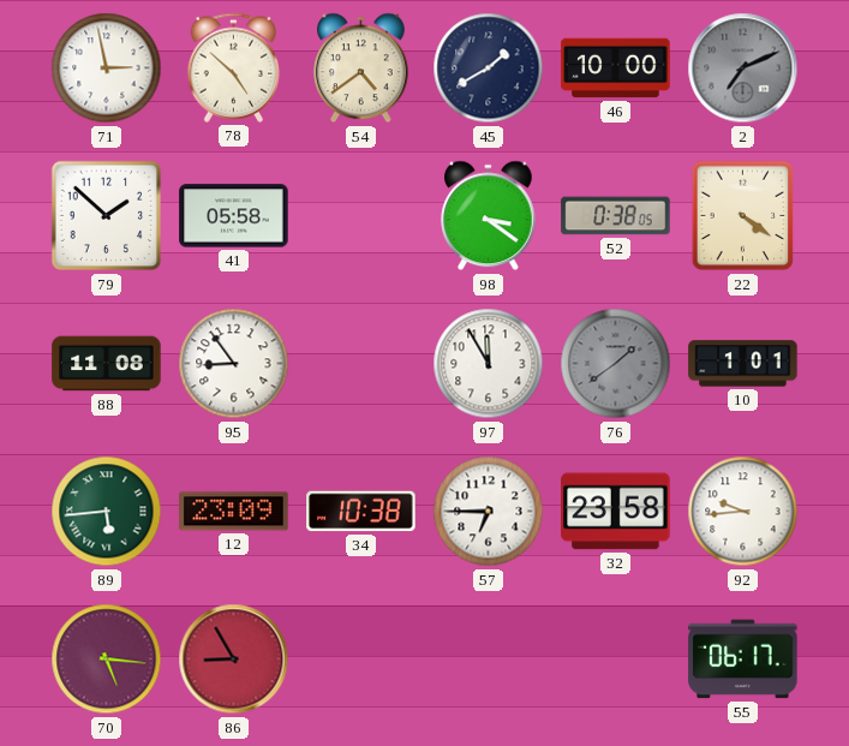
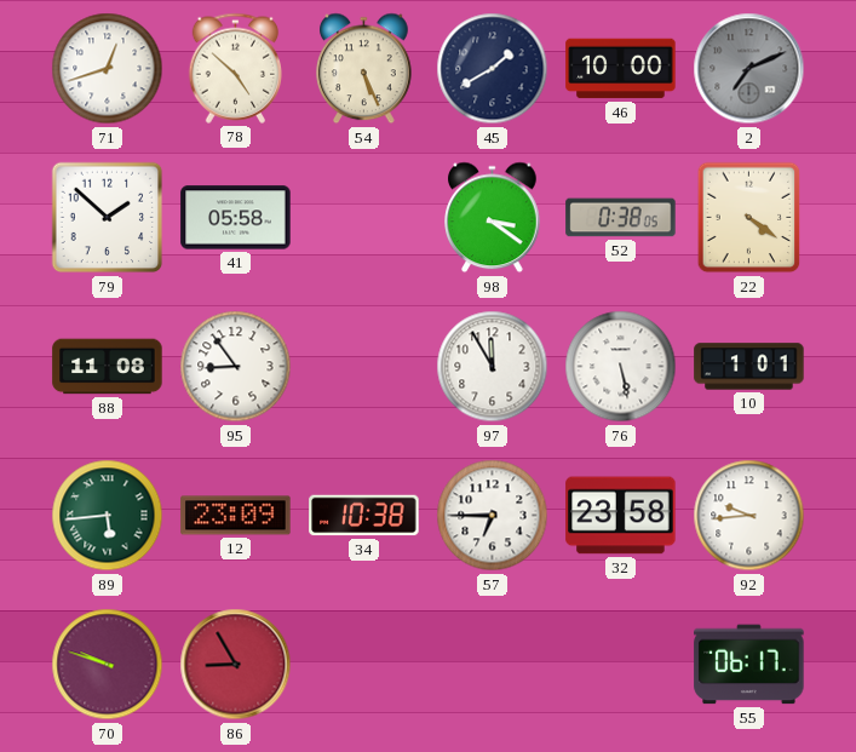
71: 2:58 -> 12:42
54: 4:39 -> 5:26
76: 1:39 -> 5:28
76 dial: grey -> white
70: 5:16 -> 9:48
